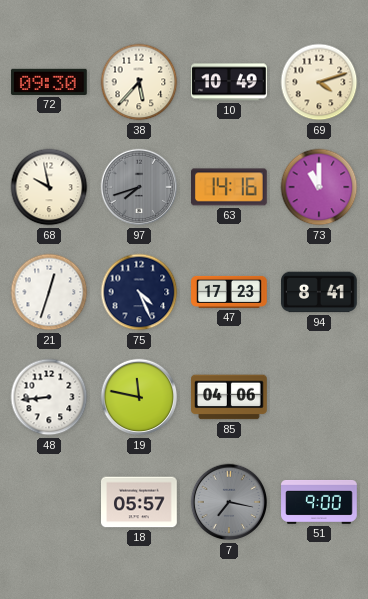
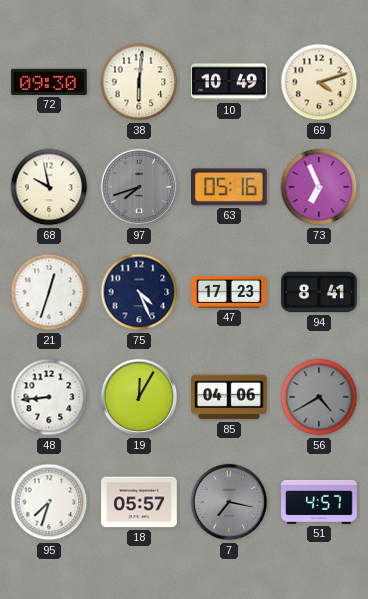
38: 5:37 -> 6:01
63: 14:16 -> 05:16
73: 11:00 -> 6:56
19: 11:47 -> 12:05
56: none -> 4:40
95: none -> 7:33
51: 9:00 -> 4:57
